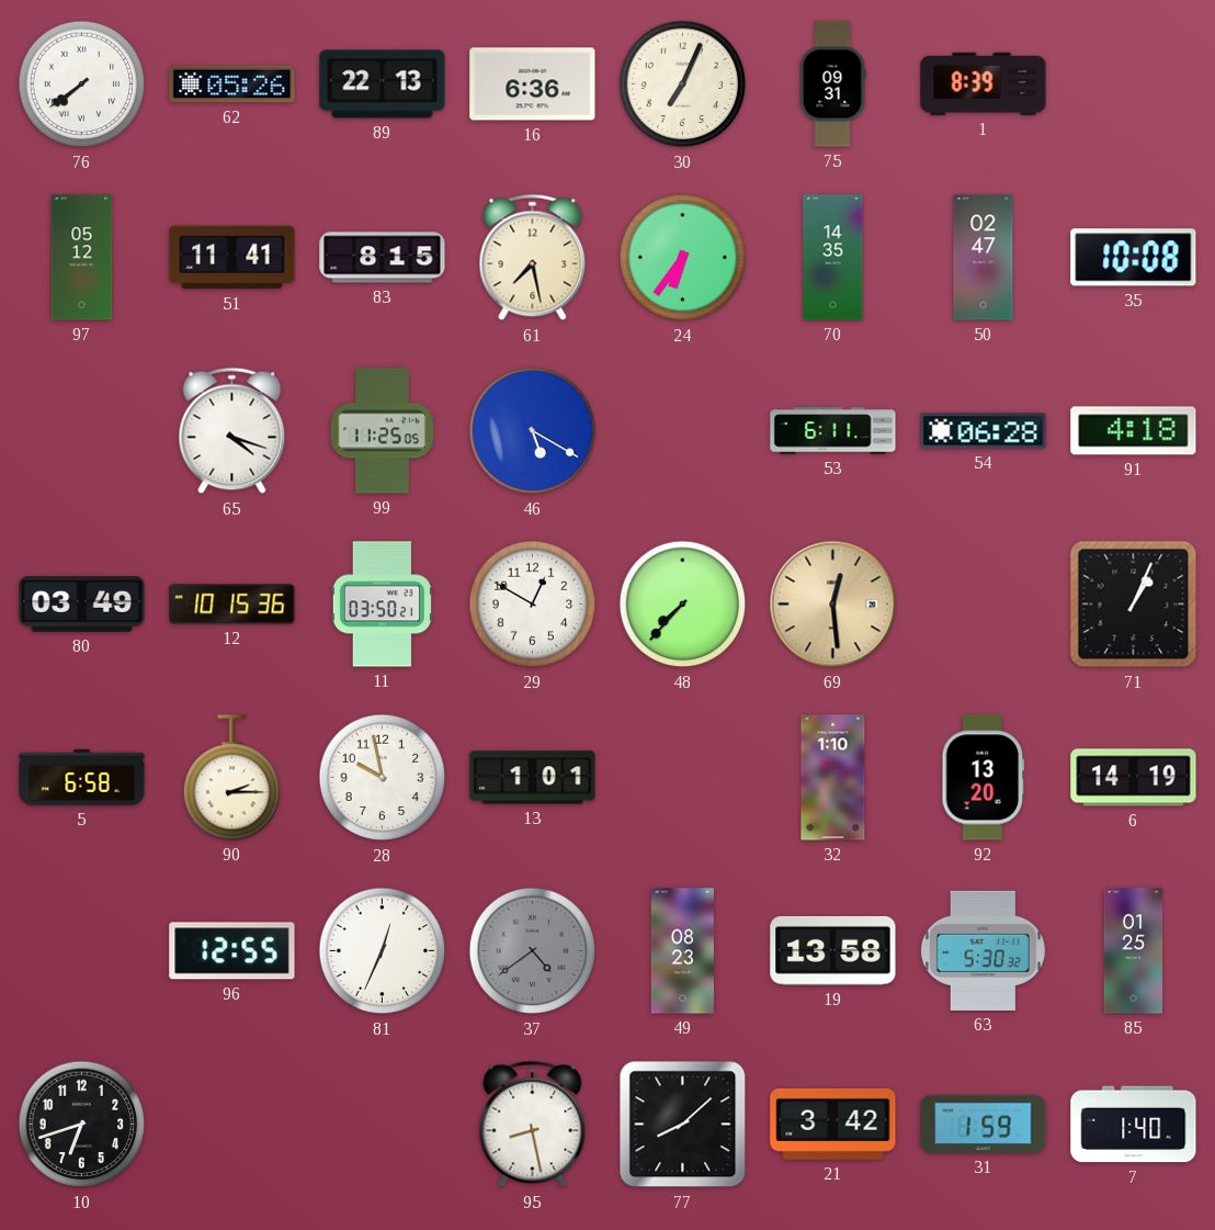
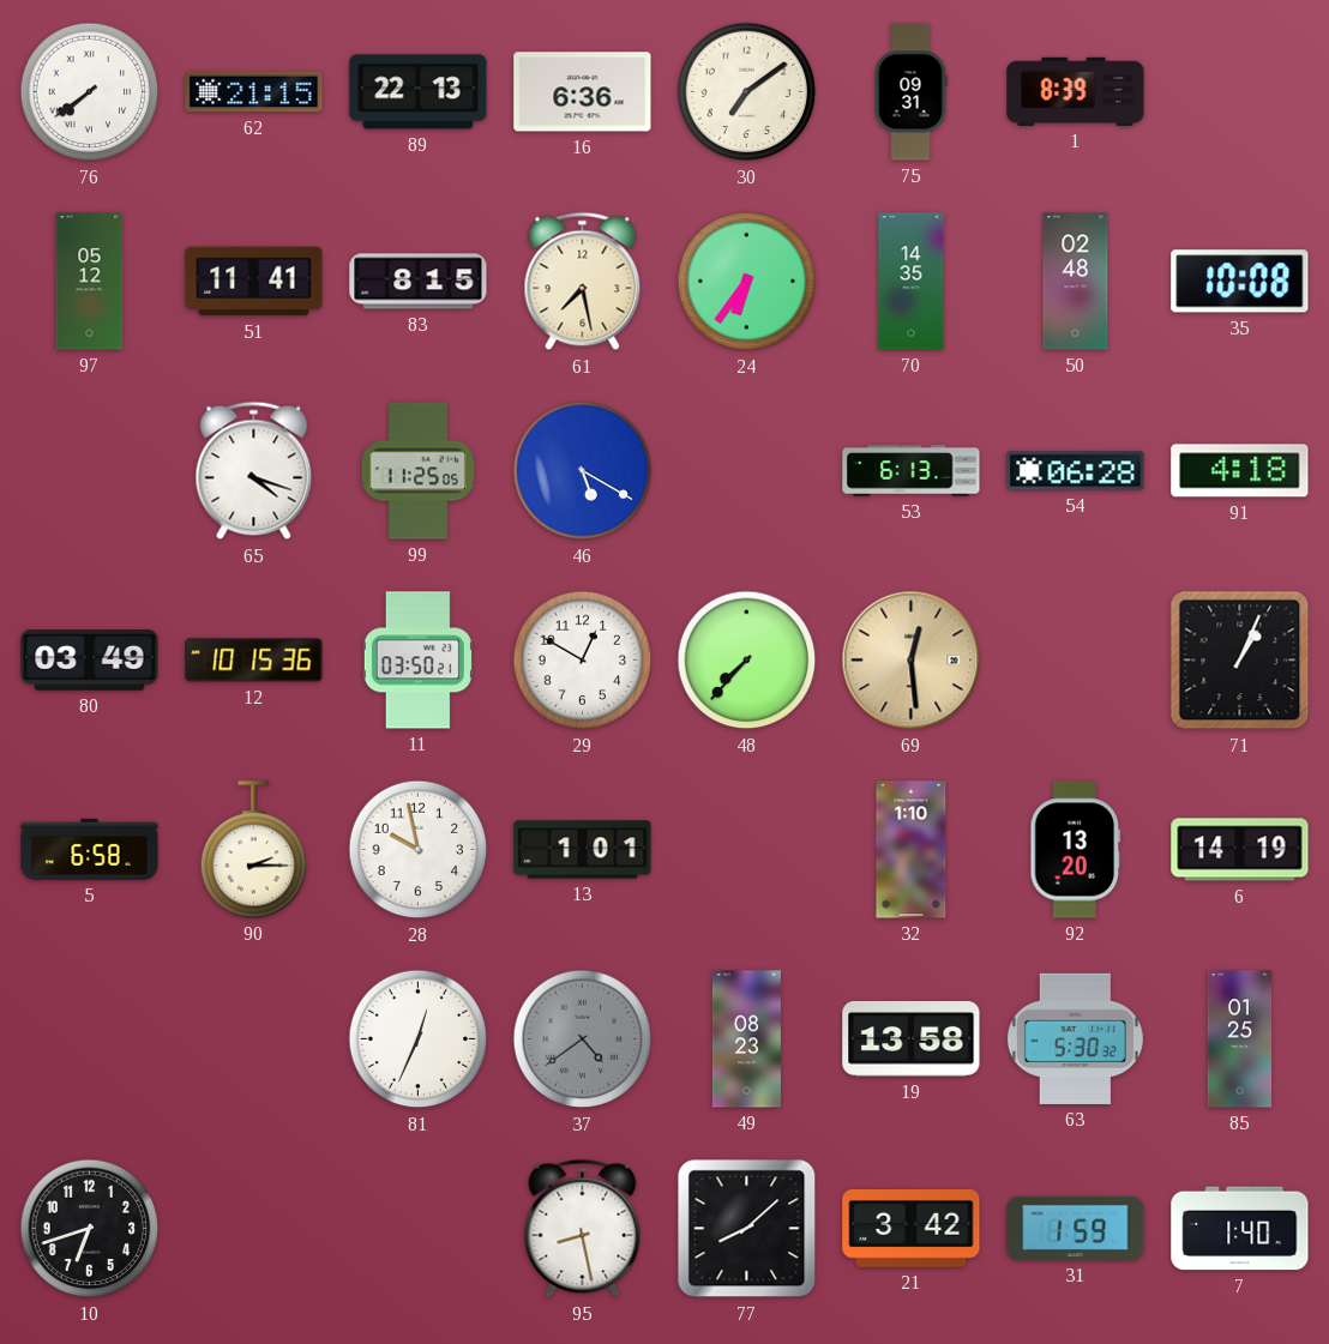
62: 05:26 -> 21:15
30: 7:04 -> 7:09
50: 02:47 -> 02:48
53: 6:11 -> 6:13
96: 12:55 -> none
